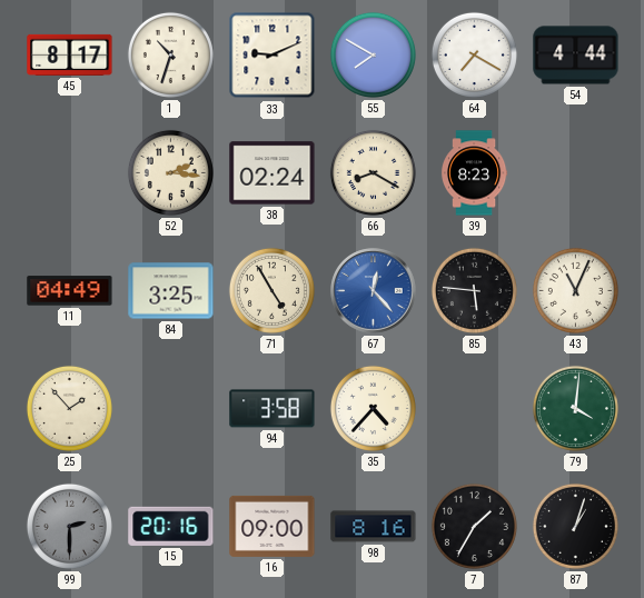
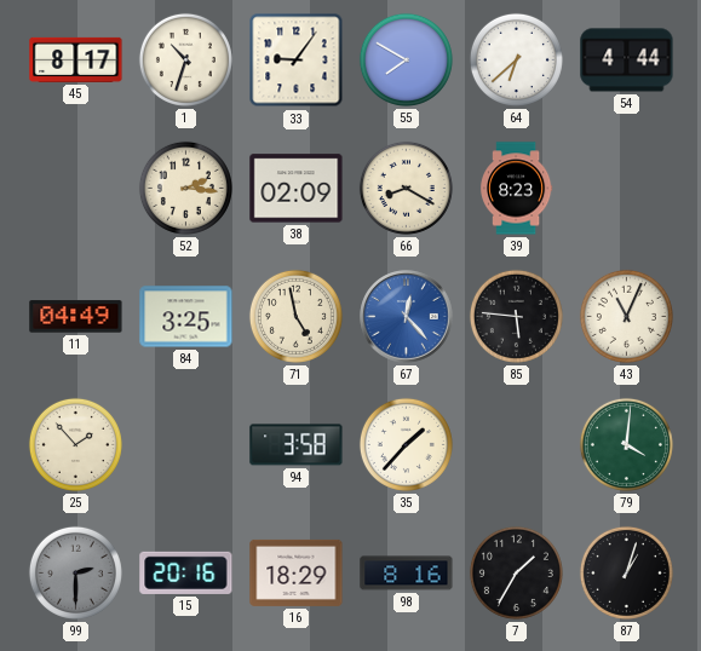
33: 9:11 -> 9:06
64: 7:20 -> 6:38
38: 02:24 -> 02:09
71: 4:55 -> 4:58
35: 4:37 -> 1:37
16: 09:00 -> 18:29
